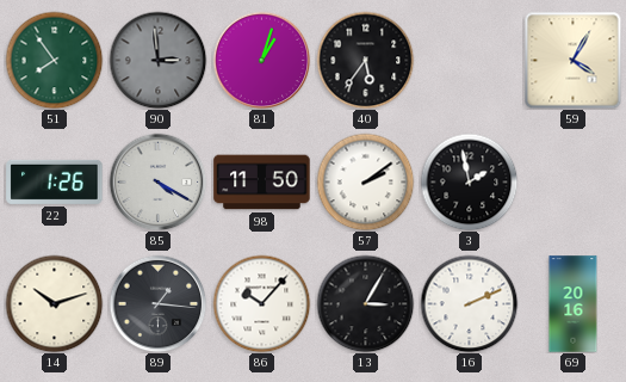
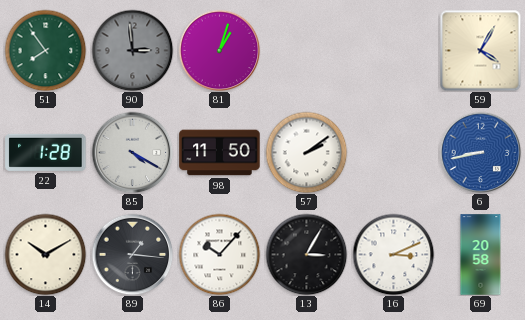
40: 5:36 -> none
22: 1:26 -> 1:28
3: 1:58 -> none
6: none -> 8:43
14: 10:12 -> 10:10
16: 2:11 -> 3:11
69: 20:16 -> 20:58
